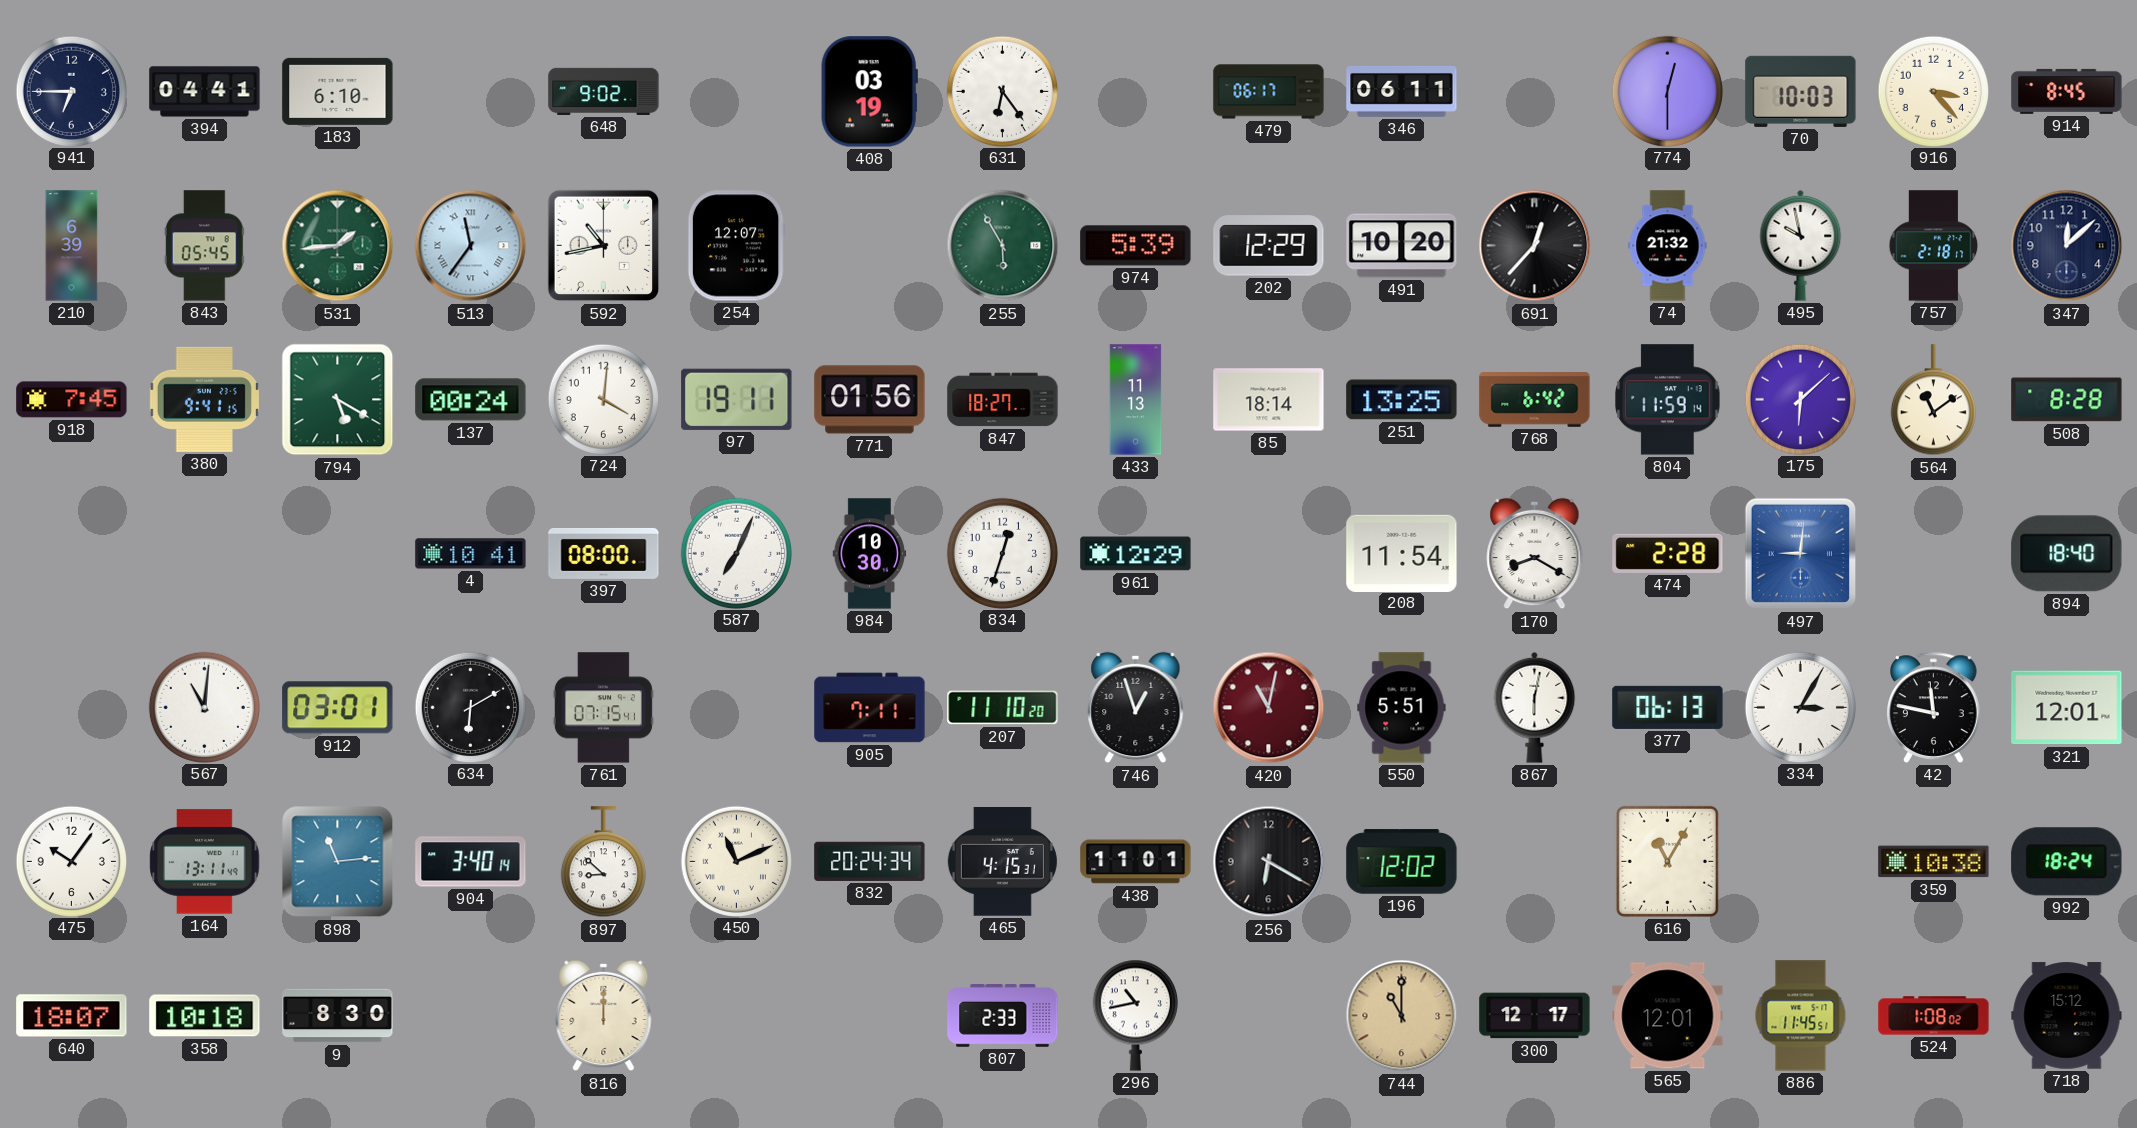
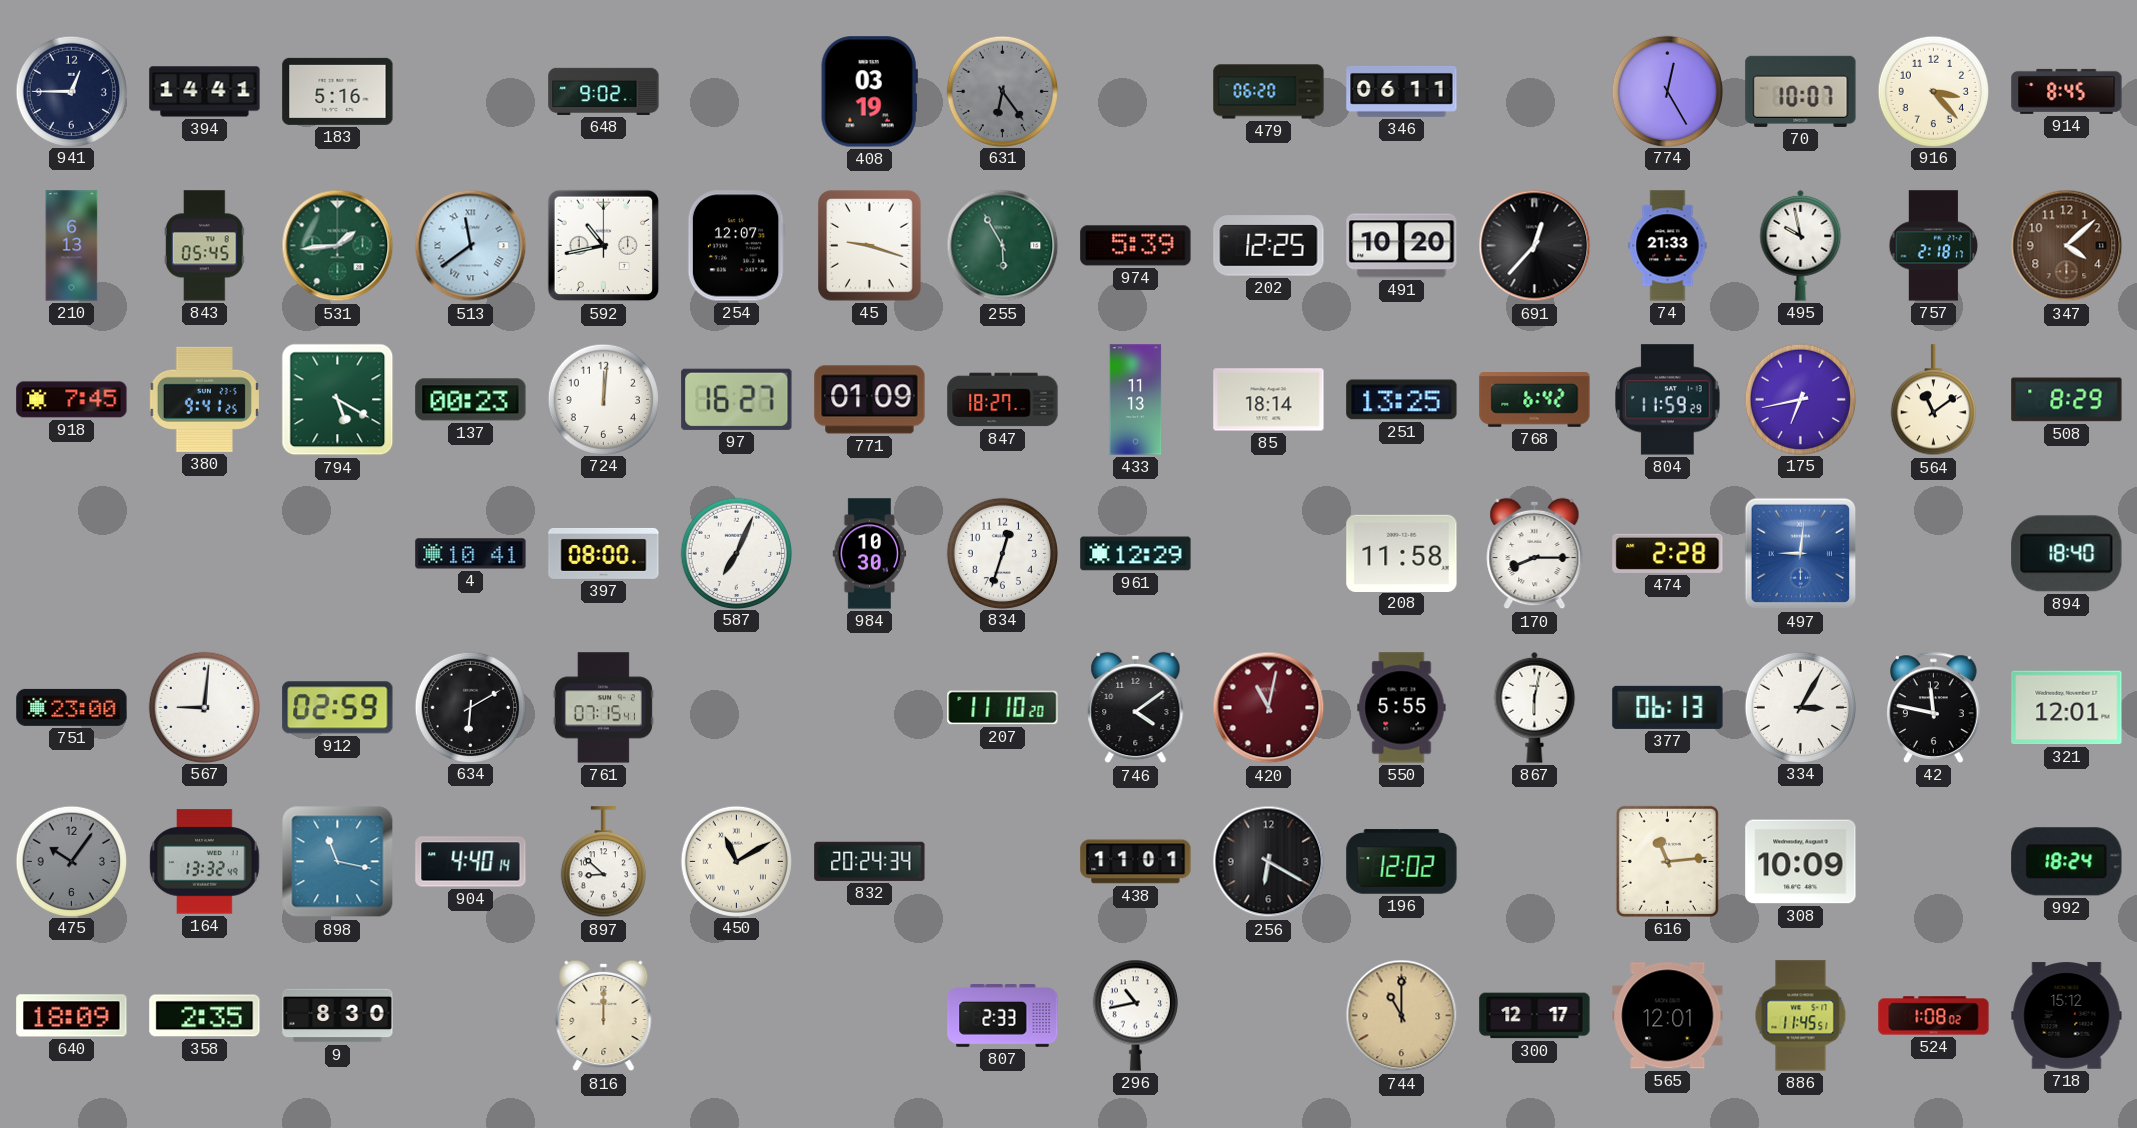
941: 6:45 -> 12:45
394: 04:41 -> 14:41
183: 6:10 -> 5:16
631 dial: white -> grey
479: 06:17 -> 06:20
774: 12:30 -> 12:25
70: 10:03 -> 10:07
210: 6:39 -> 6:13
513: 11:36 -> 11:39
45: none -> 9:18
202: 12:29 -> 12:25
74: 21:32 -> 21:33
347: 12:08 -> 4:08
347 dial: navy -> brown
380: 9:41:15 -> 9:41:25
137: 00:24 -> 00:23
724: 4:01 -> 12:01
97: 19:11 -> 16:27
771: 01:56 -> 01:09
804: 11:59:14 -> 11:59:29
175: 6:08 -> 6:43
508: 8:28 -> 8:29
208: 11:54 -> 11:58
170: 8:20 -> 8:15
751: none -> 23:00
567: 11:01 -> 9:01
912: 03:01 -> 02:59
905: 7:11 -> none
746: 12:57 -> 4:09
550: 5:51 -> 5:55
475 dial: white -> grey
164: 13:11 -> 13:32
898: 11:14 -> 11:17
904: 3:40 -> 4:40
450: 11:11 -> 11:10
465: 4:15 -> none
616: 11:05 -> 11:14
308: none -> 10:09
359: 10:38 -> none
640: 18:07 -> 18:09
358: 10:18 -> 2:35
